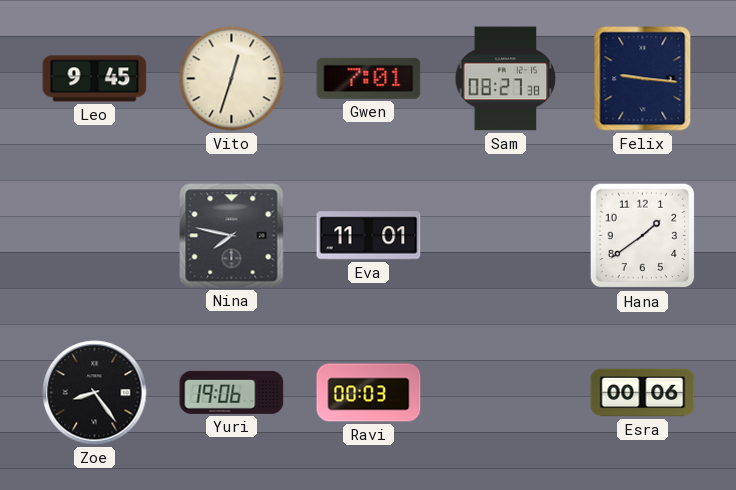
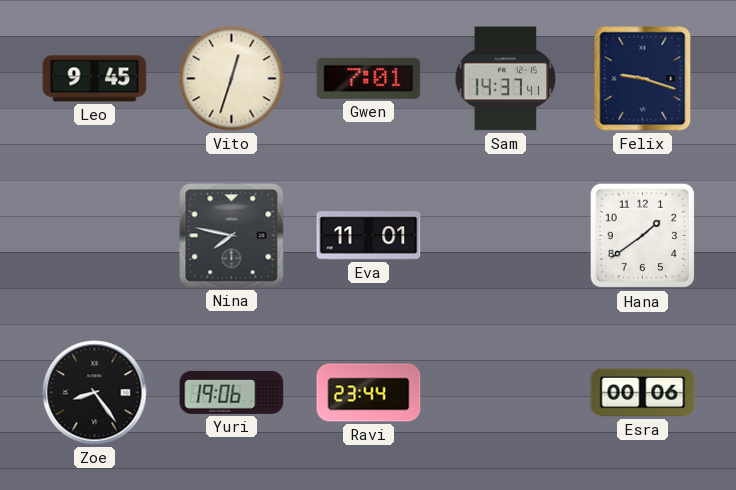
Sam: 08:27 -> 14:37
Felix: 9:16 -> 9:18
Ravi: 00:03 -> 23:44
